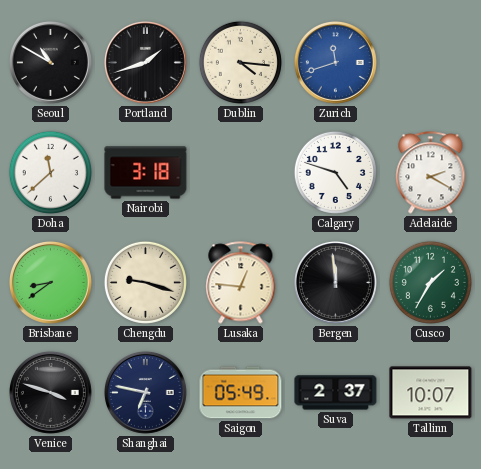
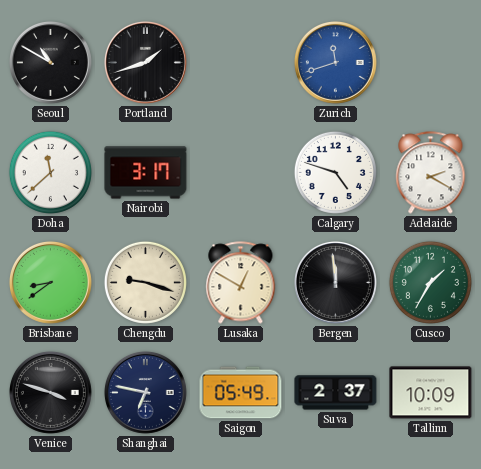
Dublin: 4:16 -> none
Nairobi: 3:18 -> 3:17
Lusaka: 12:46 -> 12:50
Tallinn: 10:07 -> 10:09
